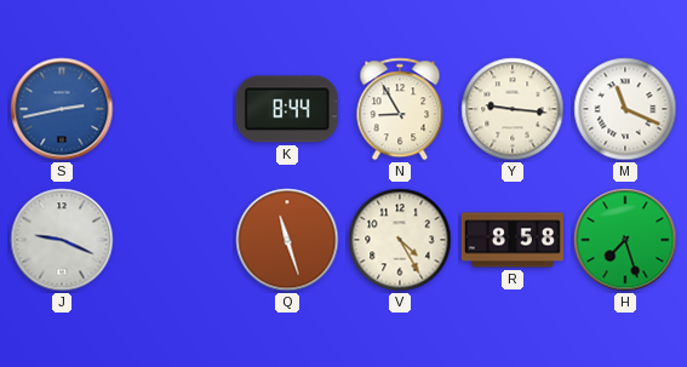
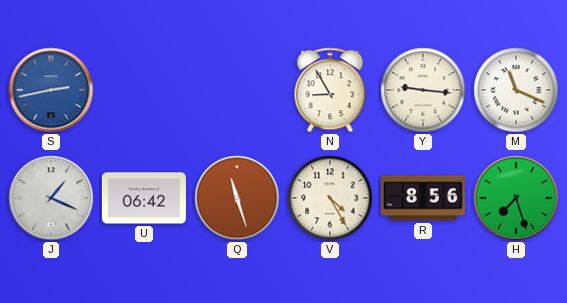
K: 8:44 -> none
J: 9:19 -> 1:19
U: none -> 06:42
R: 8:58 -> 8:56
